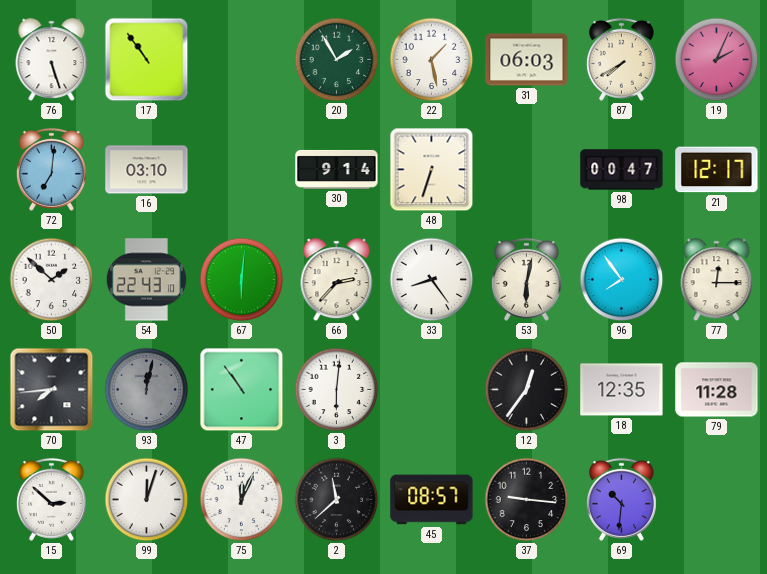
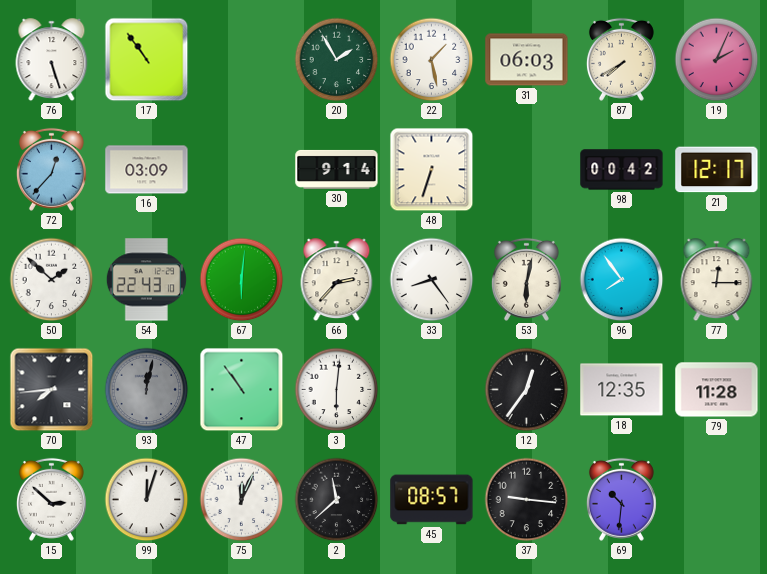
72: 7:01 -> 12:37
16: 03:10 -> 03:09
98: 00:47 -> 00:42
